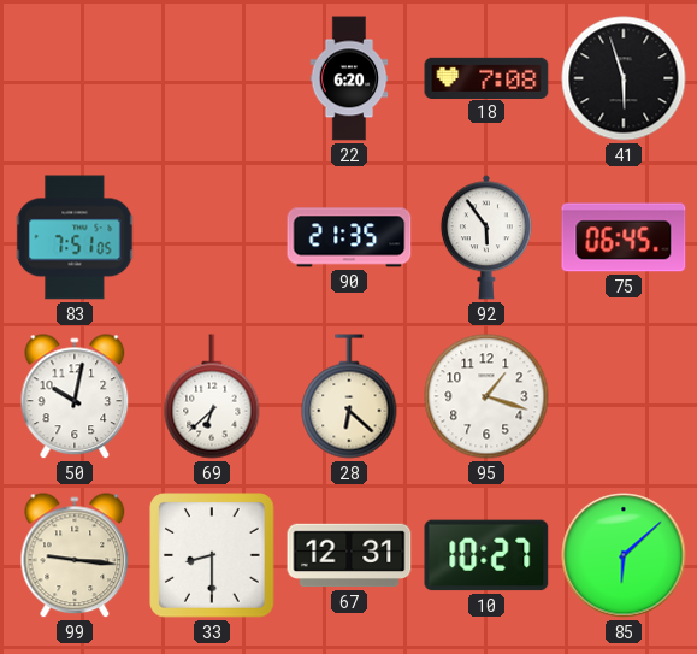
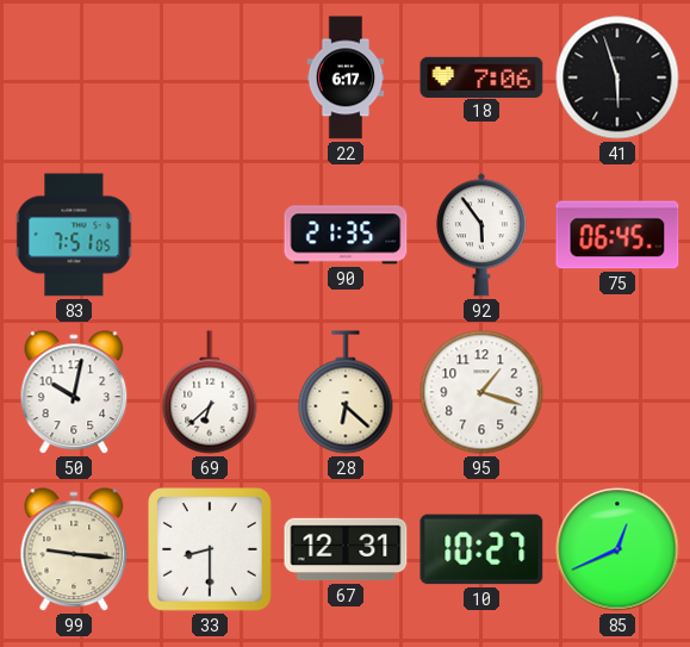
22: 6:20 -> 6:17
18: 7:08 -> 7:06
85: 6:08 -> 12:41
